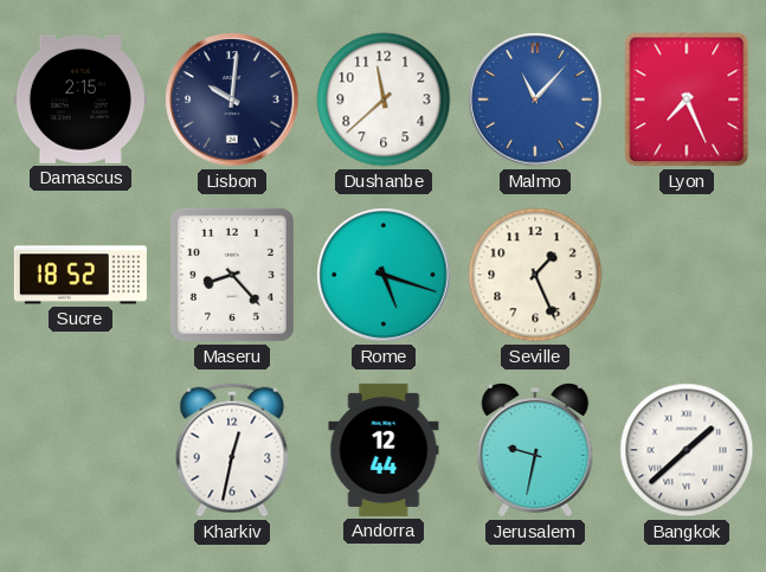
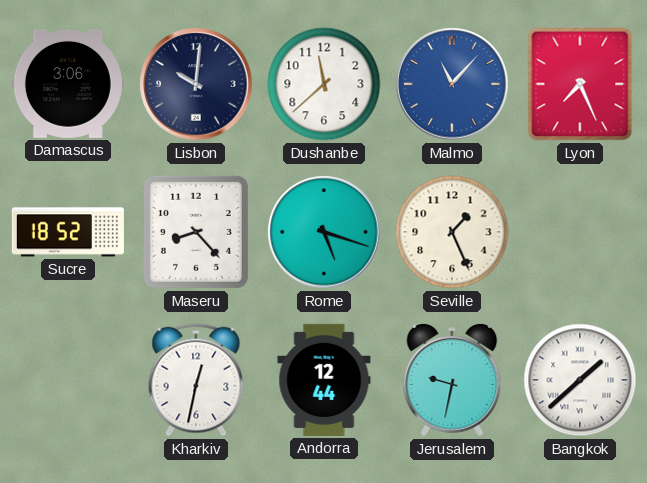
Damascus: 2:15 -> 3:06
